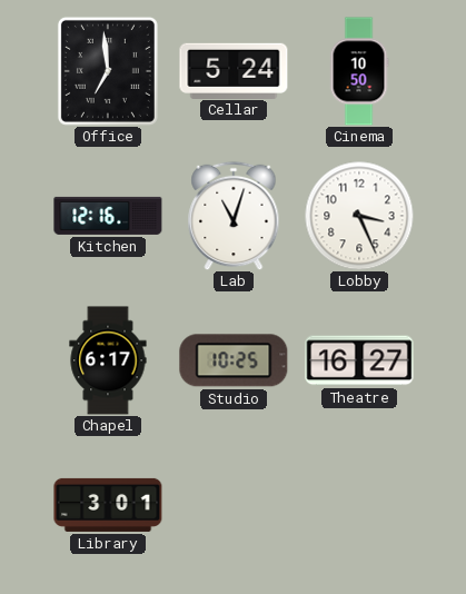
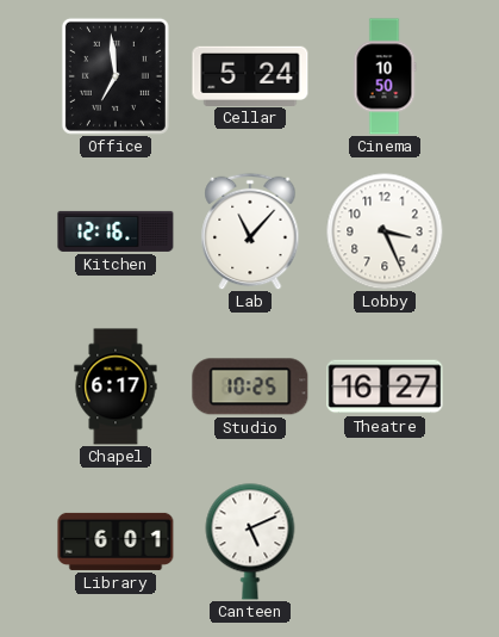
Lab: 11:03 -> 11:07
Library: 3:01 -> 6:01
Canteen: none -> 5:11
